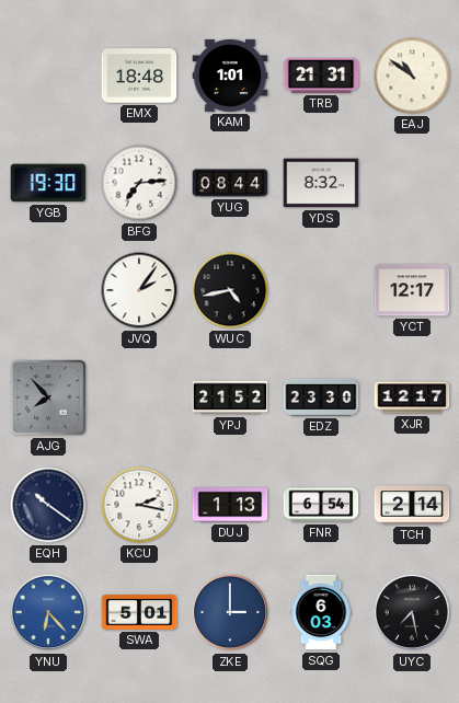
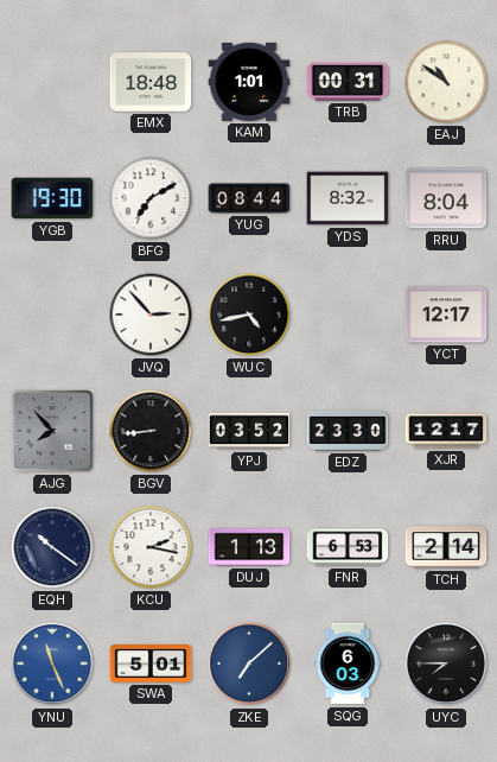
TRB: 21:31 -> 00:31
BFG: 7:14 -> 7:10
RRU: none -> 8:04
JVQ: 2:06 -> 2:53
BGV: none -> 8:44
YPJ: 21:52 -> 03:52
FNR: 6:54 -> 6:53
YNU: 6:23 -> 11:26
ZKE: 3:00 -> 7:08
UYC: 7:28 -> 7:45
